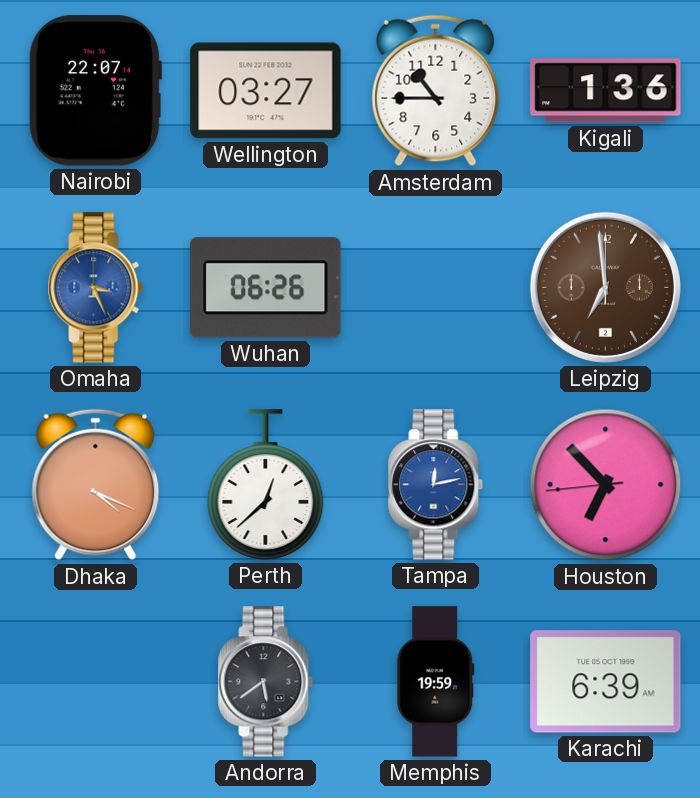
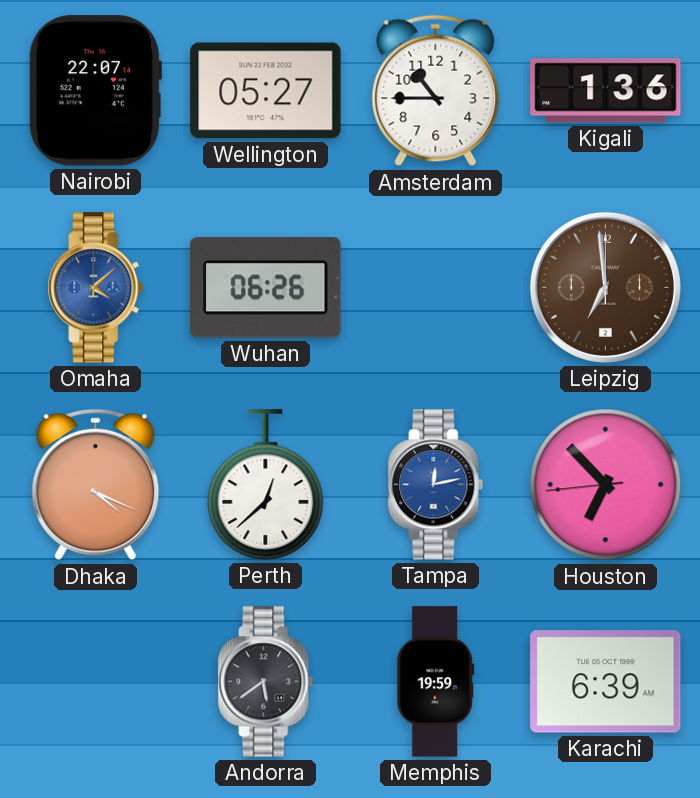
Wellington: 03:27 -> 05:27
Omaha: 3:26 -> 4:08
